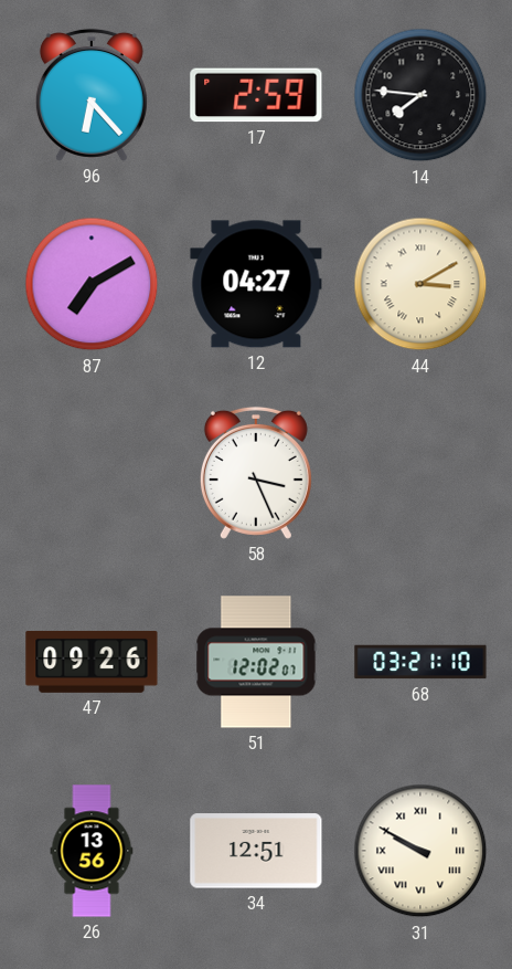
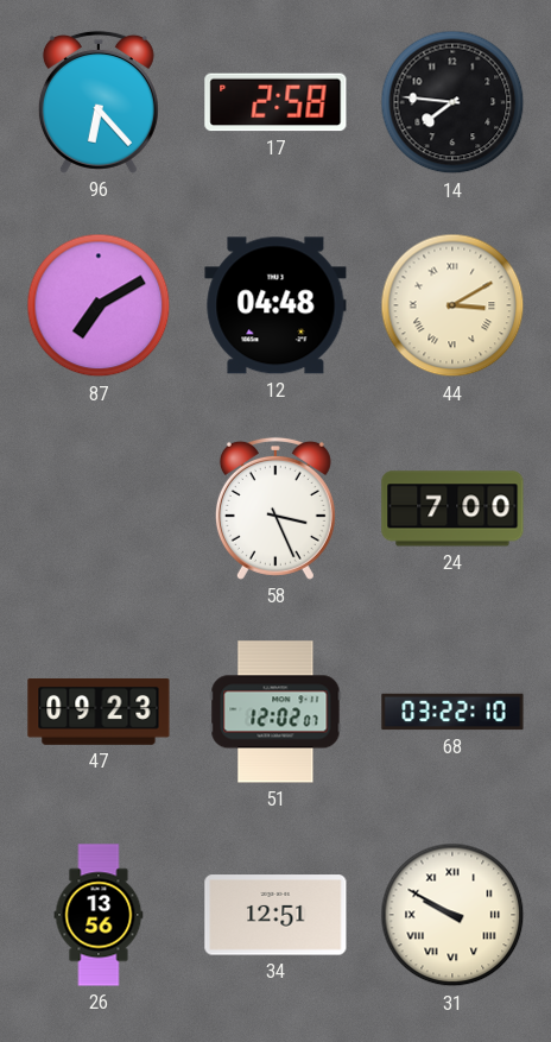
17: 2:59 -> 2:58
12: 04:27 -> 04:48
24: none -> 7:00
47: 09:26 -> 09:23
68: 03:21 -> 03:22
